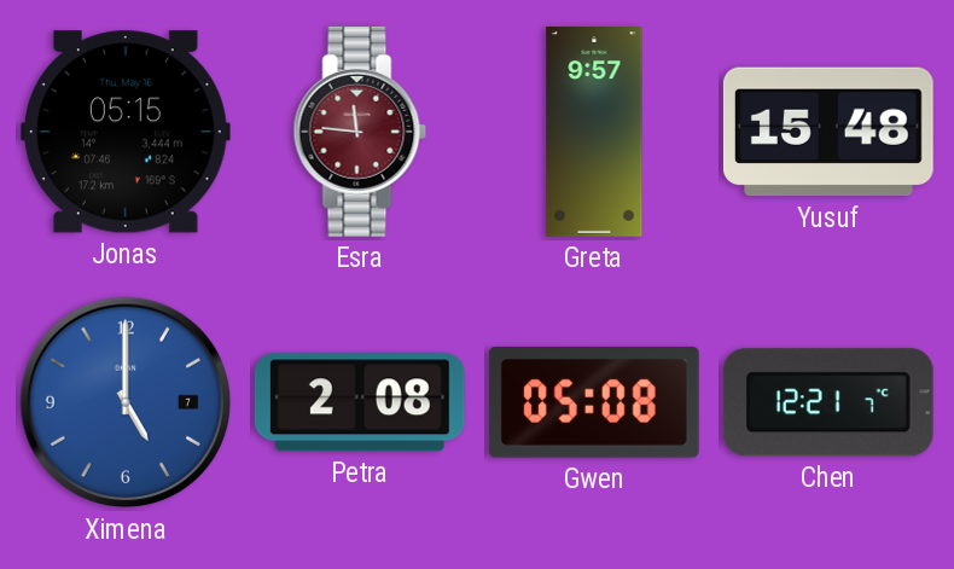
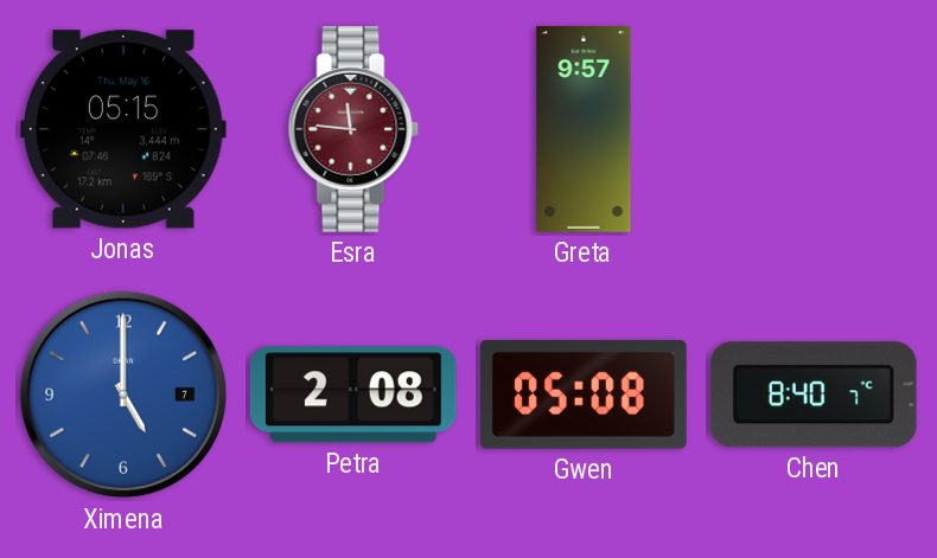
Yusuf: 15:48 -> none
Chen: 12:21 -> 8:40
